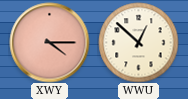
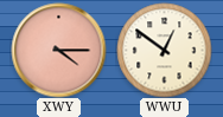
WWU: 12:52 -> 12:51
